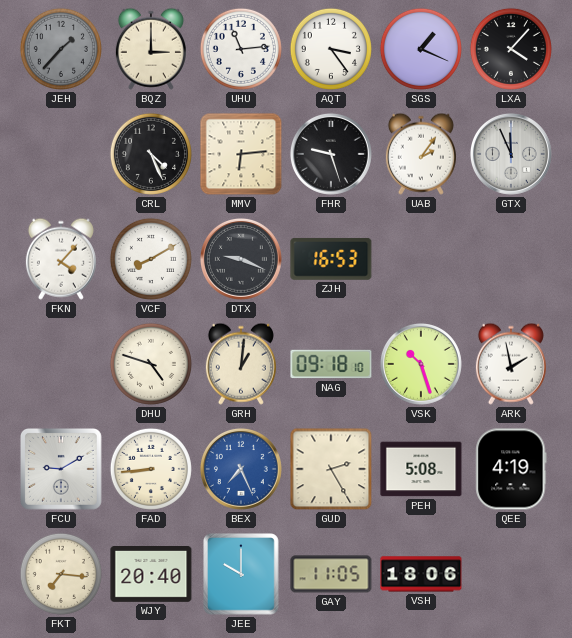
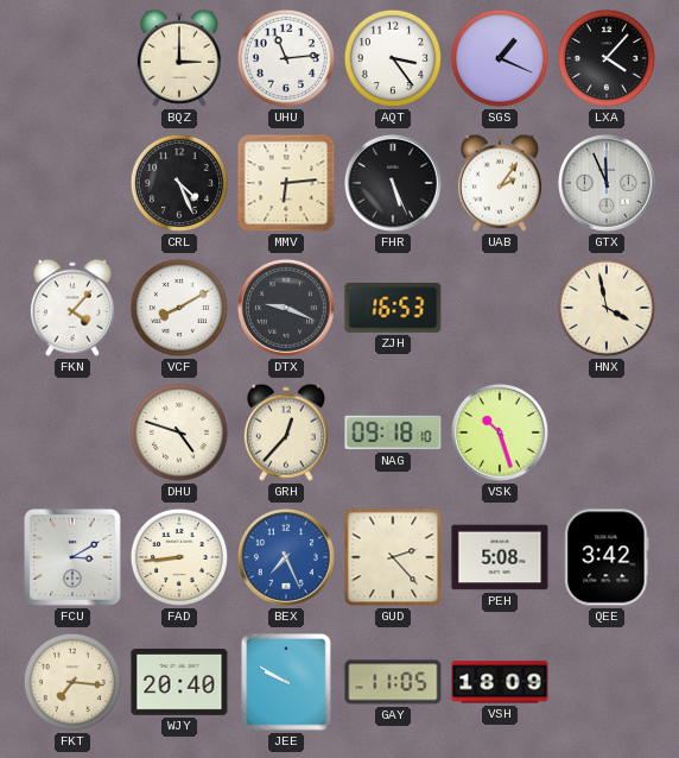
JEH: 1:37 -> none
FHR: 9:27 -> 5:26
HNX: none -> 3:58
GRH: 1:01 -> 12:37
ARK: 1:58 -> none
FCU: 9:10 -> 3:10
GUD: 2:25 -> 2:23
QEE: 4:19 -> 3:42
JEE: 10:00 -> 9:50
VSH: 18:06 -> 18:09
